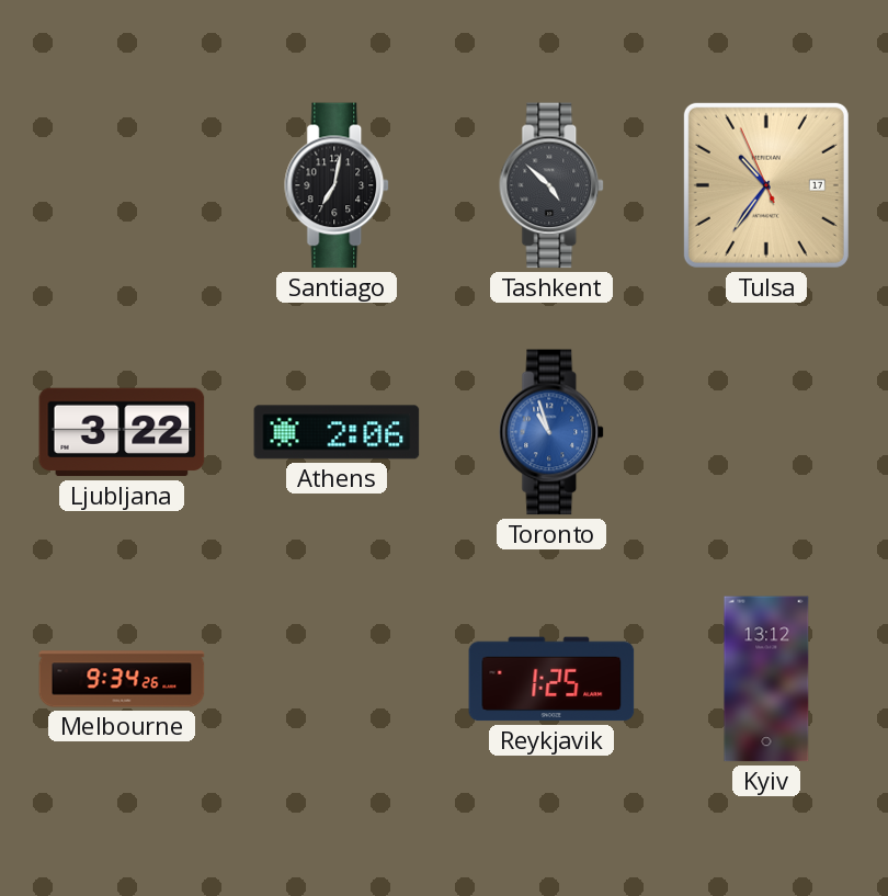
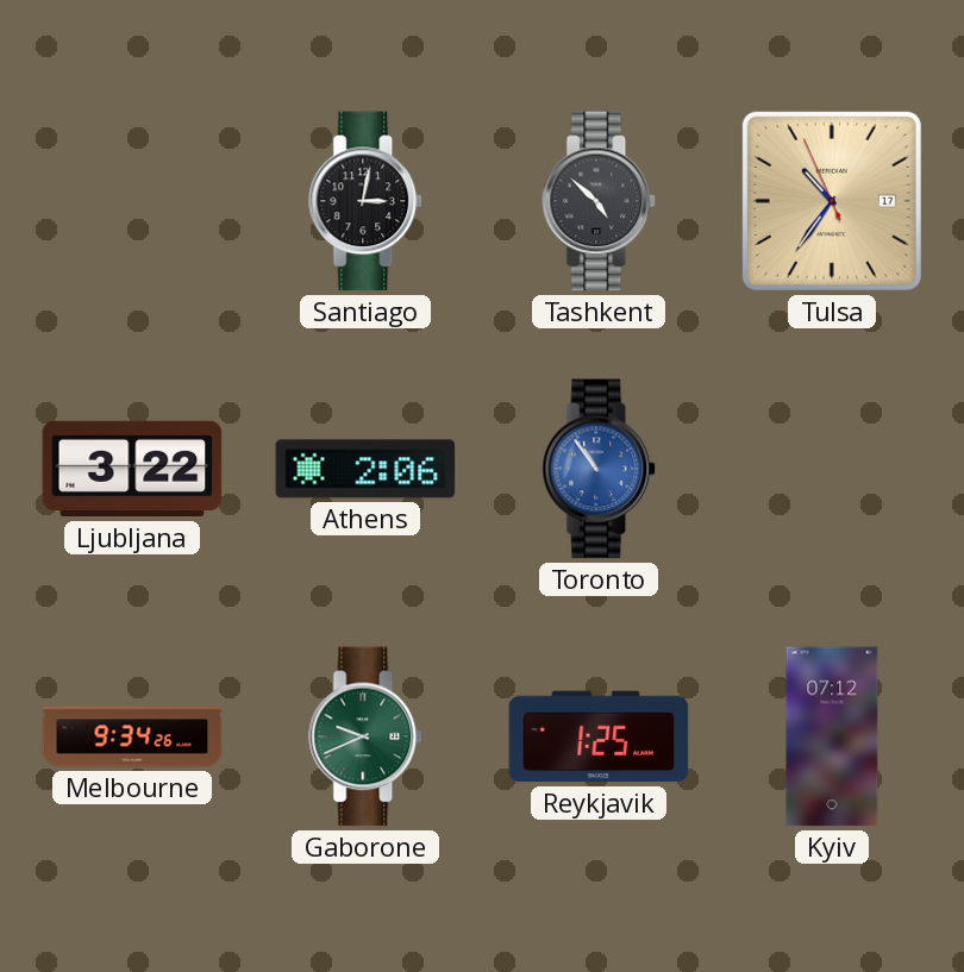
Santiago: 7:02 -> 3:02
Toronto: 10:57 -> 10:54
Gaborone: none -> 9:41
Kyiv: 13:12 -> 07:12
